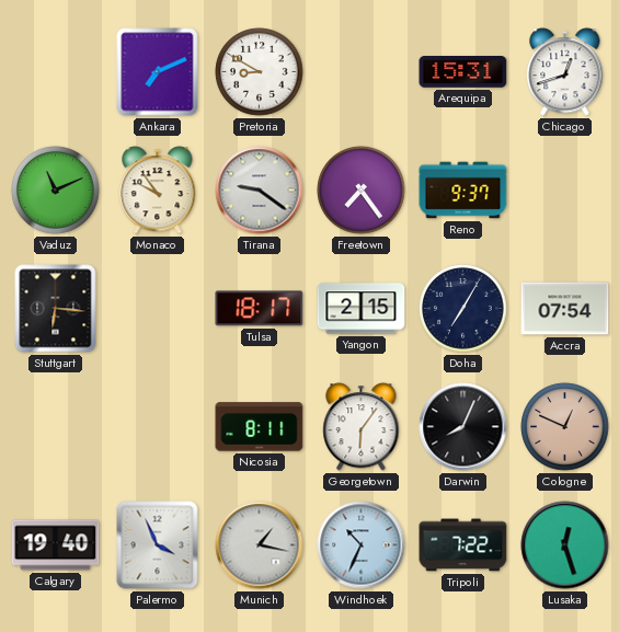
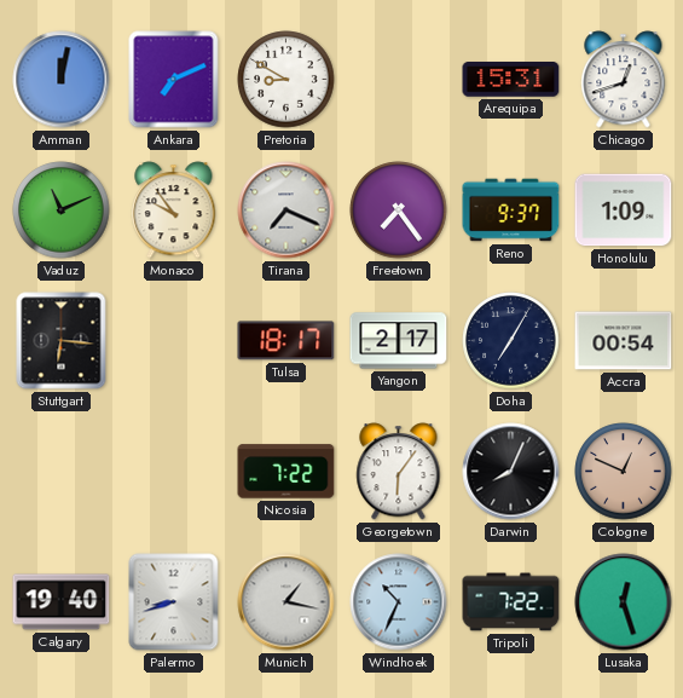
Amman: none -> 12:02
Tirana: 9:21 -> 7:19
Honolulu: none -> 1:09
Yangon: 2:15 -> 2:17
Accra: 07:54 -> 00:54
Nicosia: 8:11 -> 7:22
Palermo: 3:56 -> 8:42
